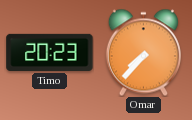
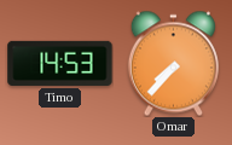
Timo: 20:23 -> 14:53
